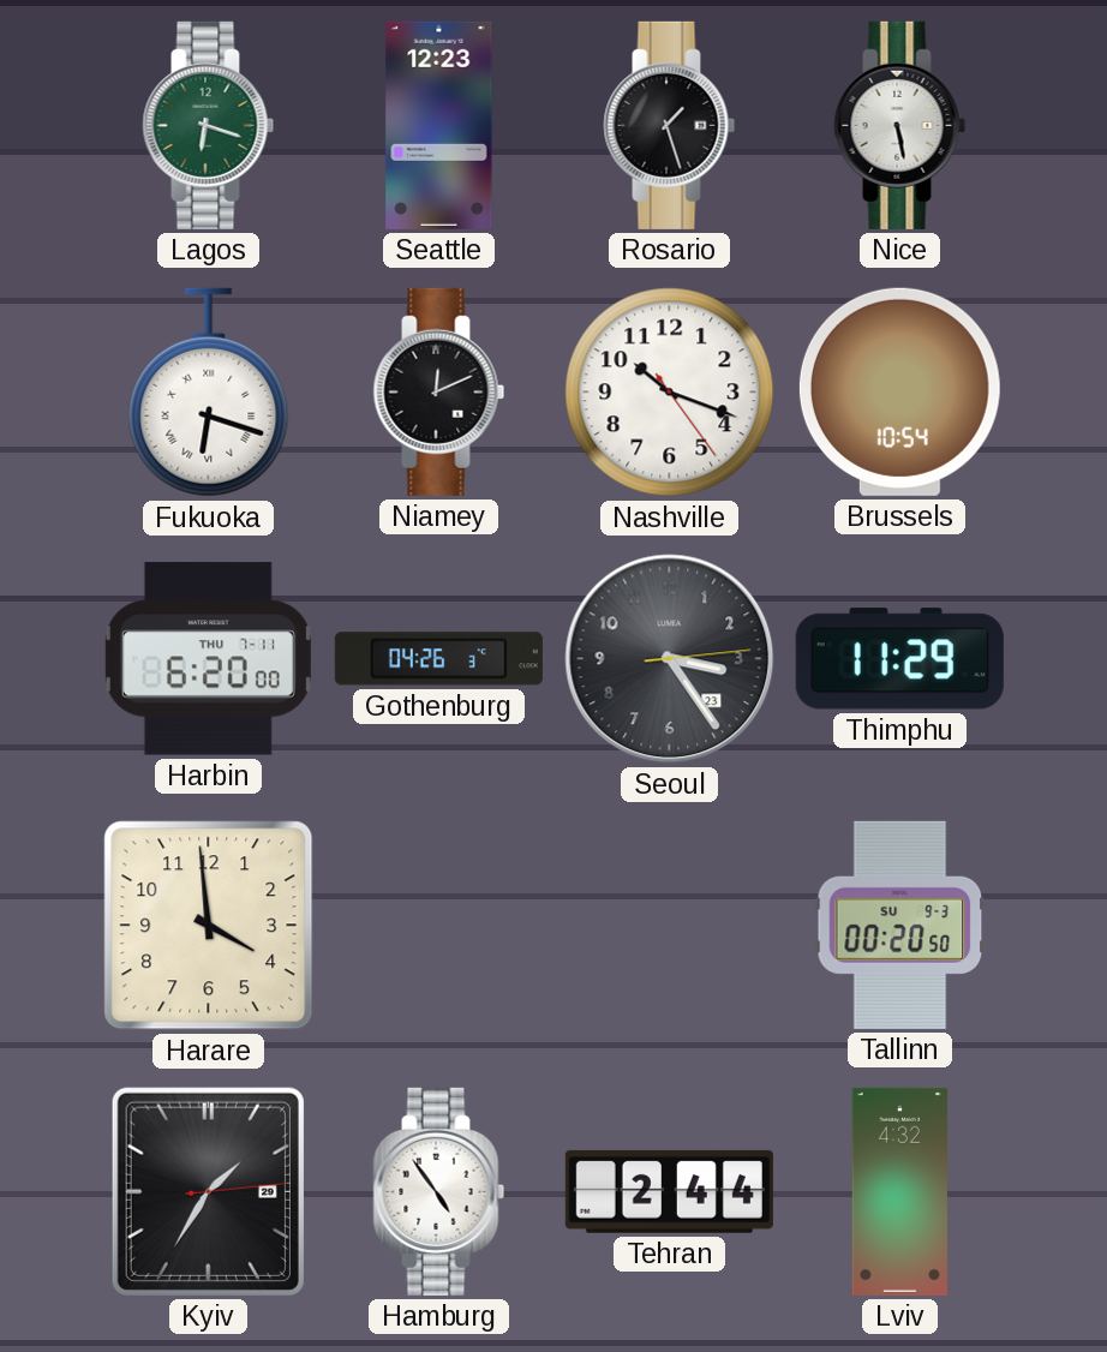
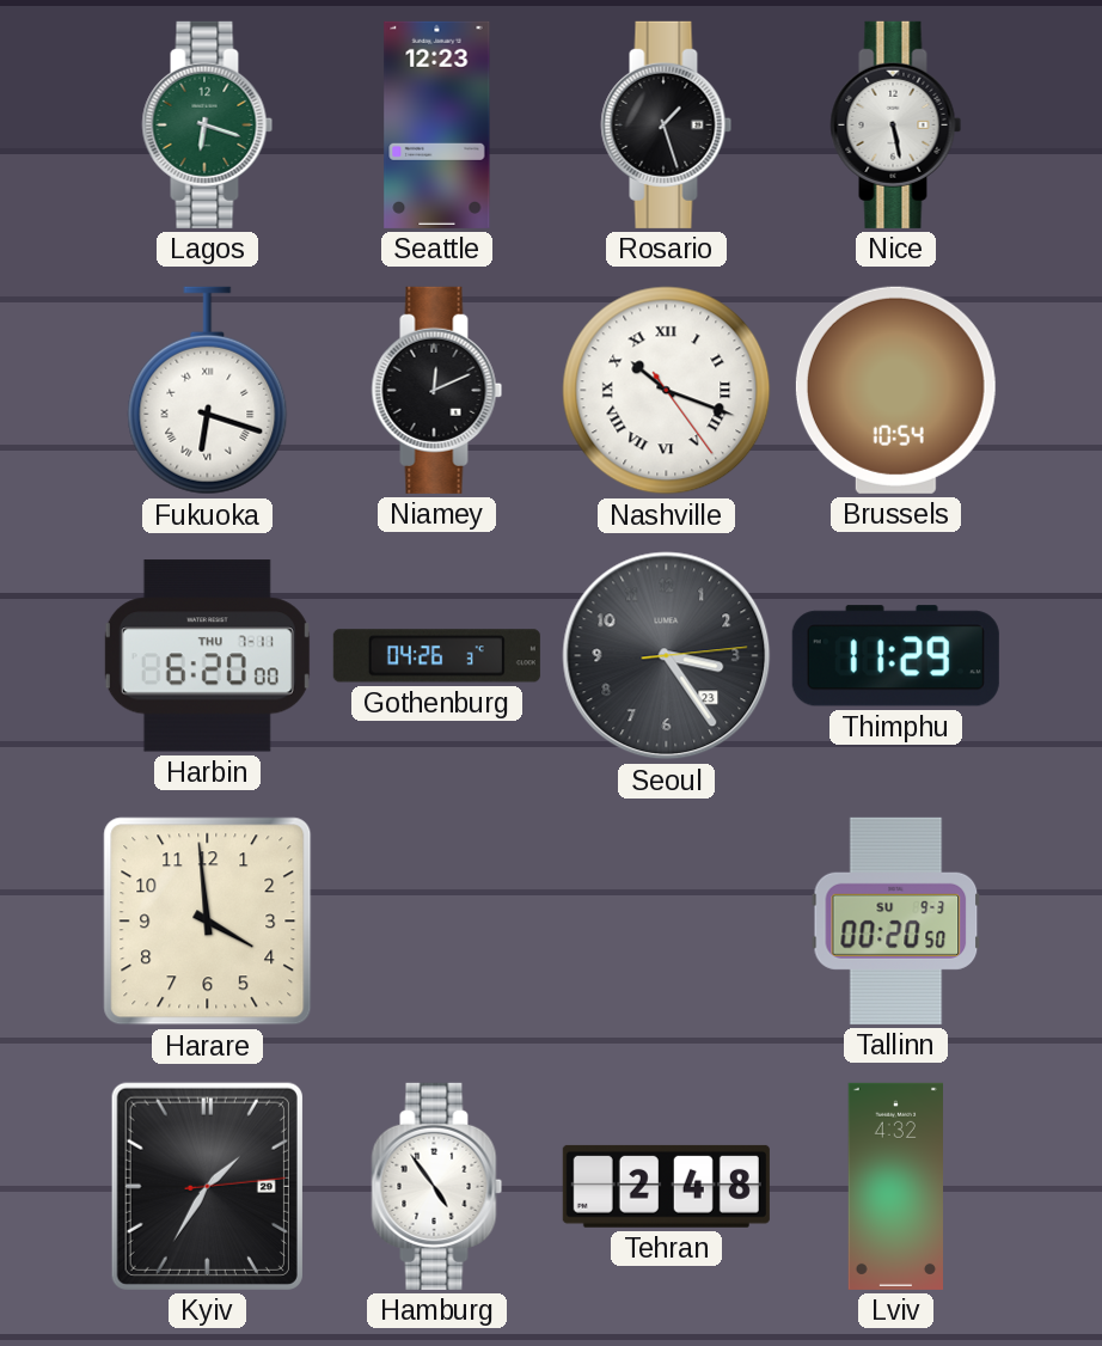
Nashville numerals: Arabic -> Roman
Tehran: 2:44 -> 2:48
